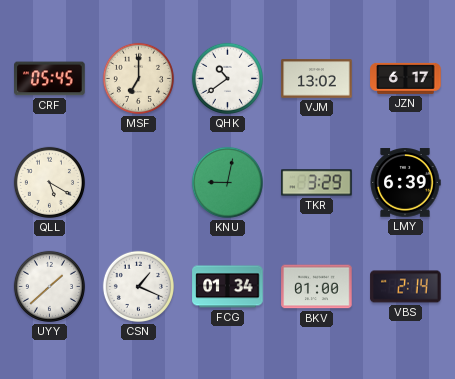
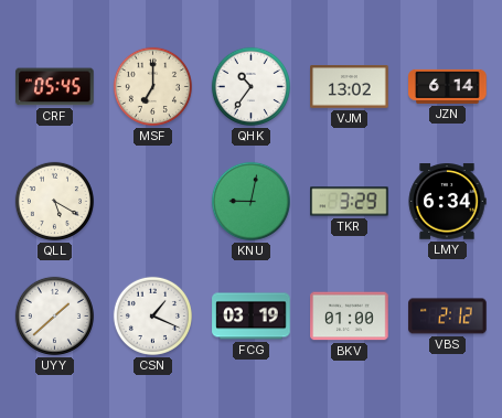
QHK: 10:39 -> 10:36
JZN: 6:17 -> 6:14
LMY: 6:39 -> 6:34
FCG: 01:34 -> 03:19
VBS: 2:14 -> 2:12
